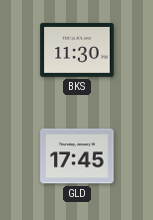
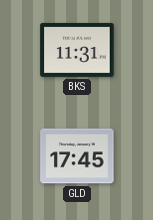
BKS: 11:30 -> 11:31
